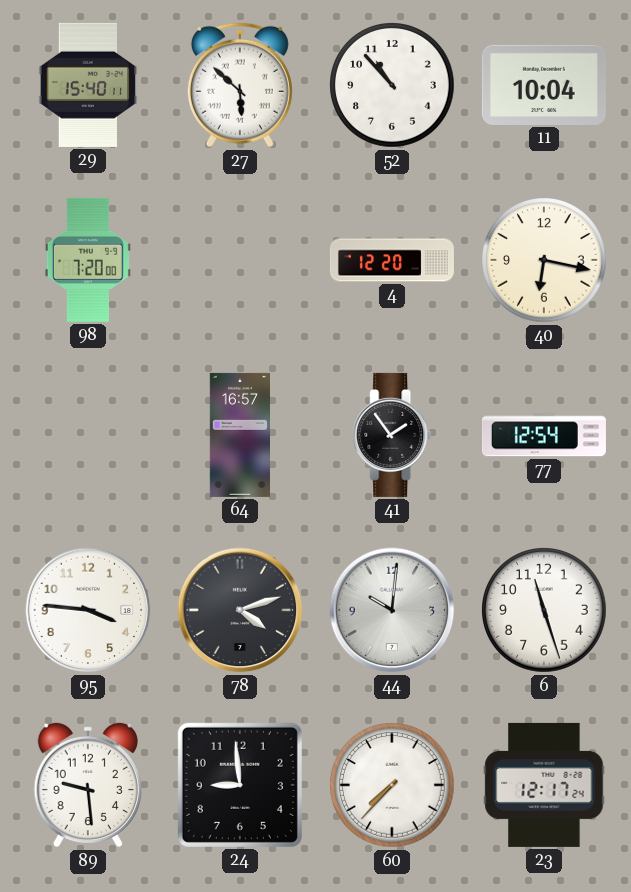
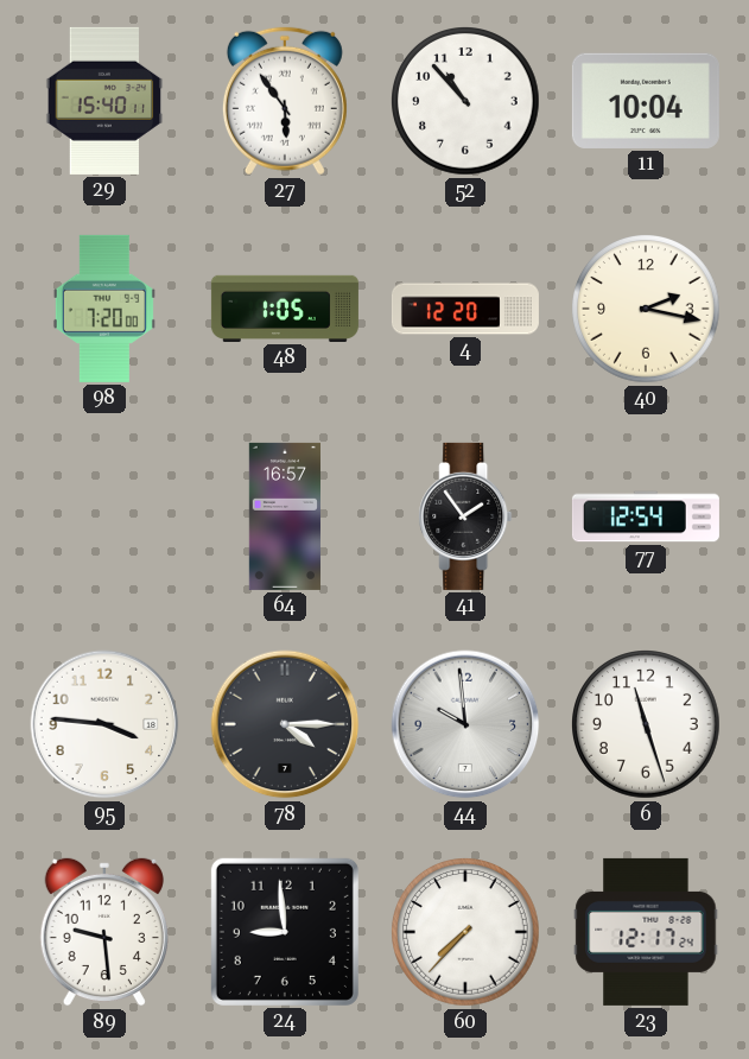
27: 5:52 -> 5:54
48: none -> 1:05
40: 6:17 -> 2:17
78: 4:12 -> 4:15
44: 10:01 -> 9:59
